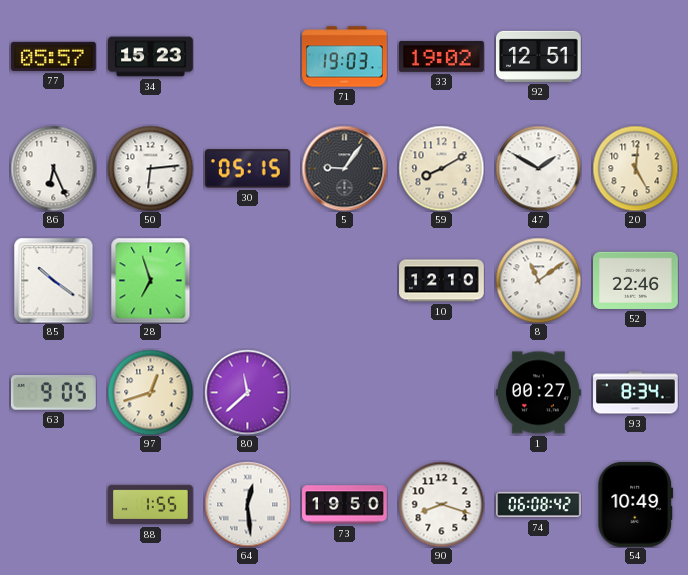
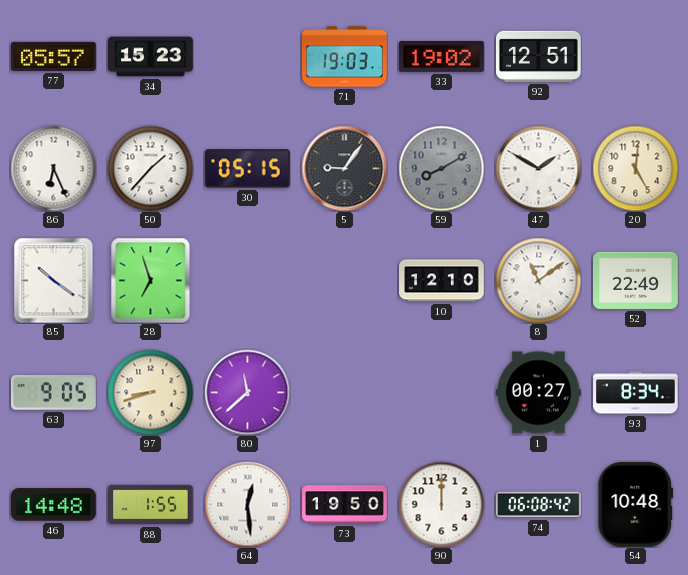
50: 6:14 -> 1:37
59 dial: cream -> grey
52: 22:46 -> 22:49
97: 12:42 -> 8:42
46: none -> 14:48
90: 8:18 -> 12:00
54: 10:49 -> 10:48
